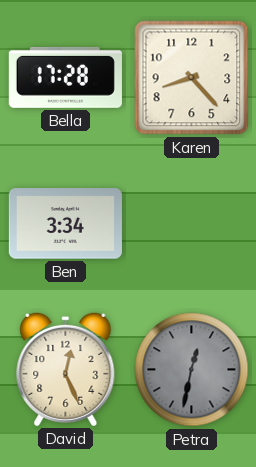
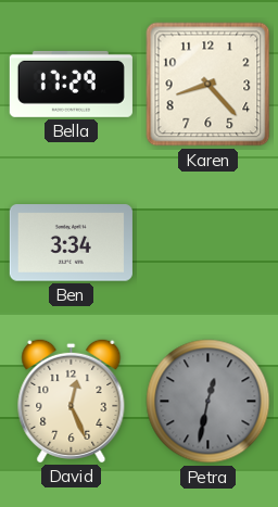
Bella: 17:28 -> 17:29
